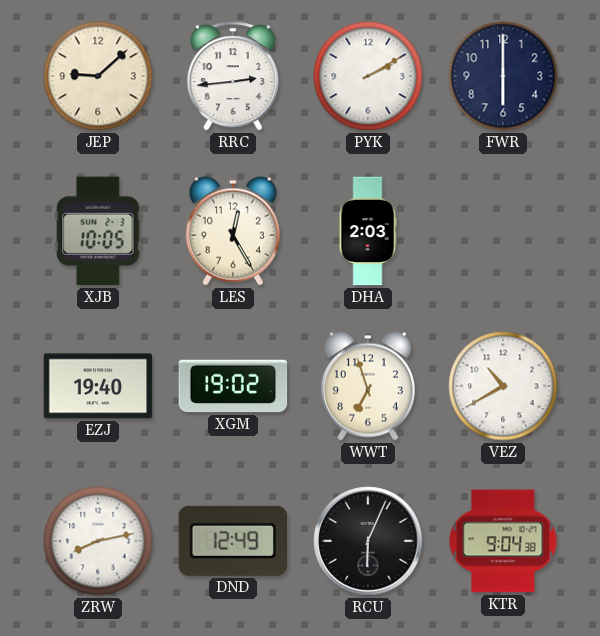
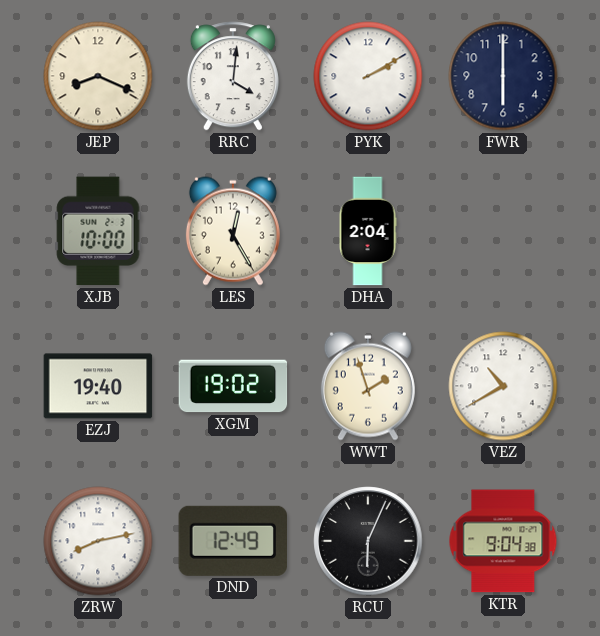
JEP: 9:08 -> 8:19
RRC: 2:44 -> 4:01
XJB: 10:05 -> 10:00
DHA: 2:03 -> 2:04
WWT: 6:57 -> 1:57
